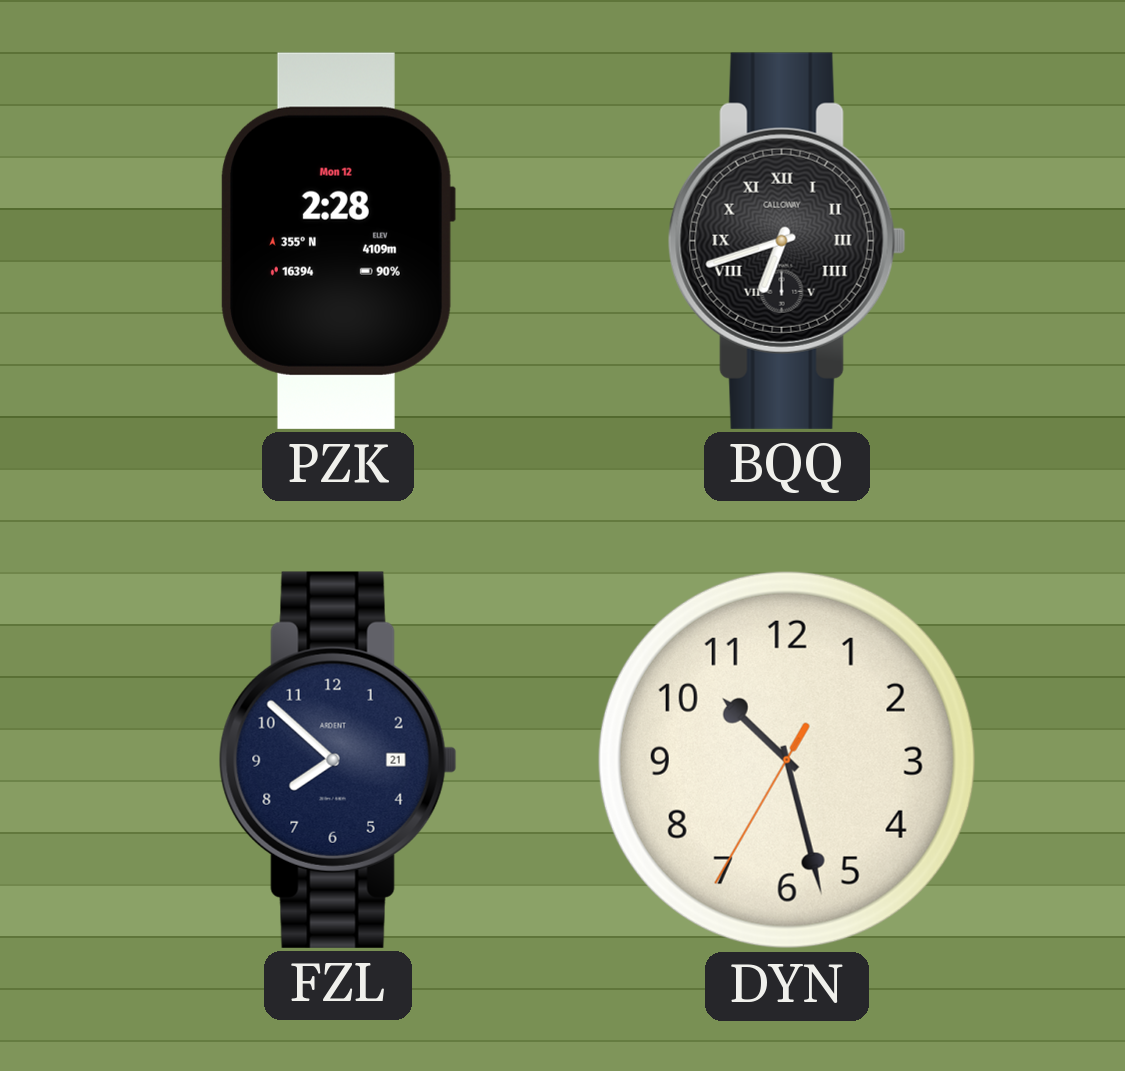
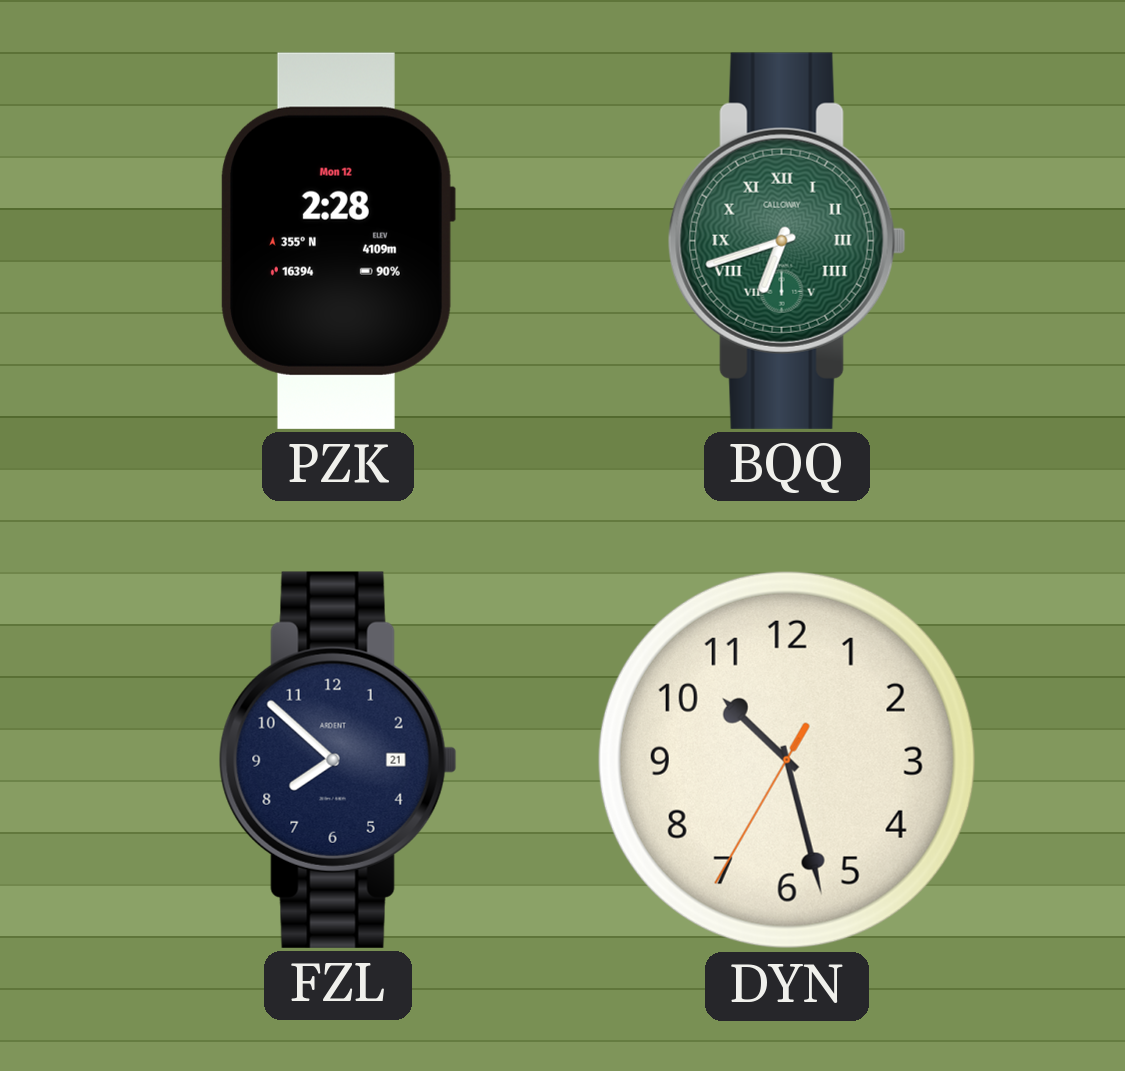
BQQ dial: black -> green
